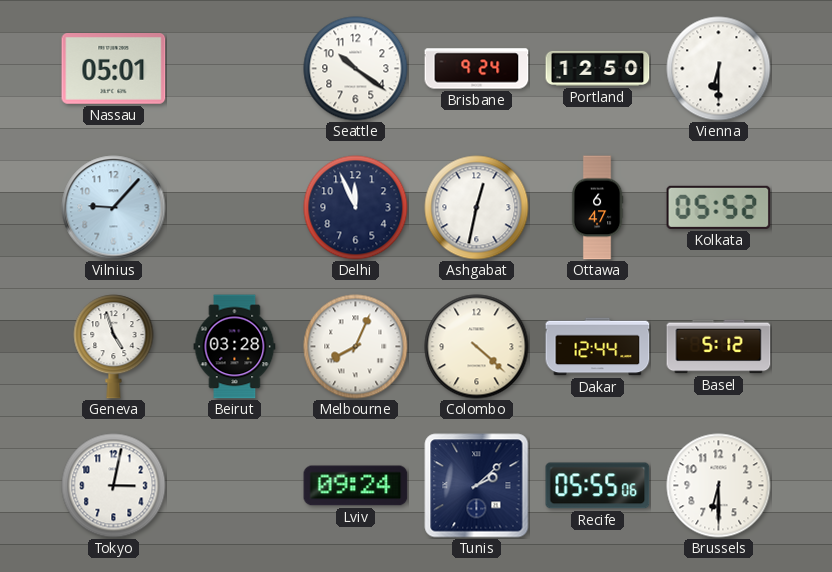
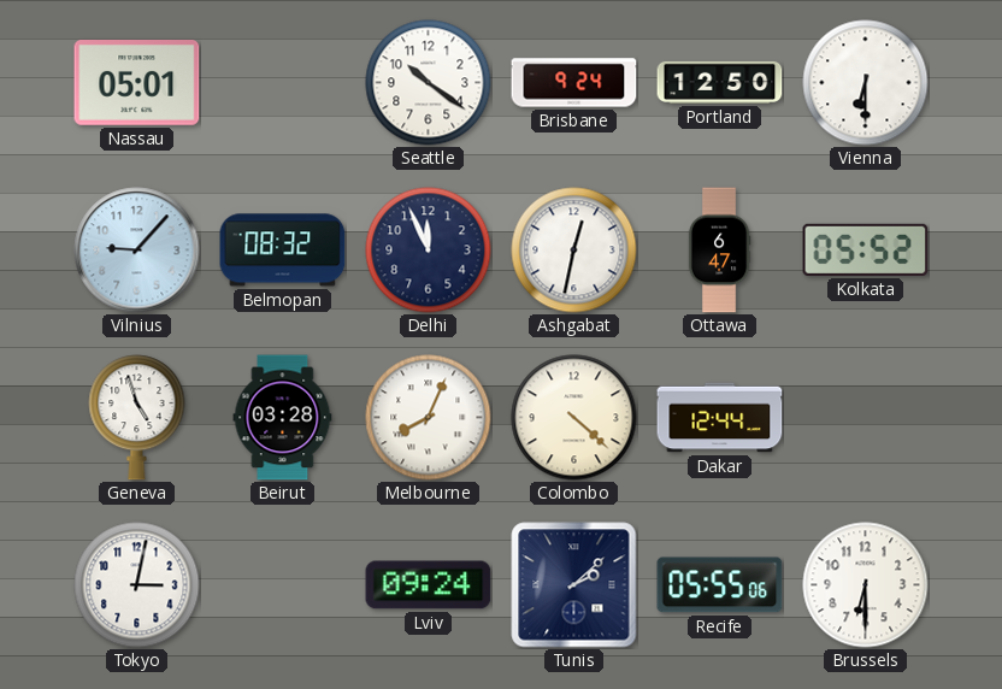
Belmopan: none -> 08:32
Basel: 5:12 -> none
